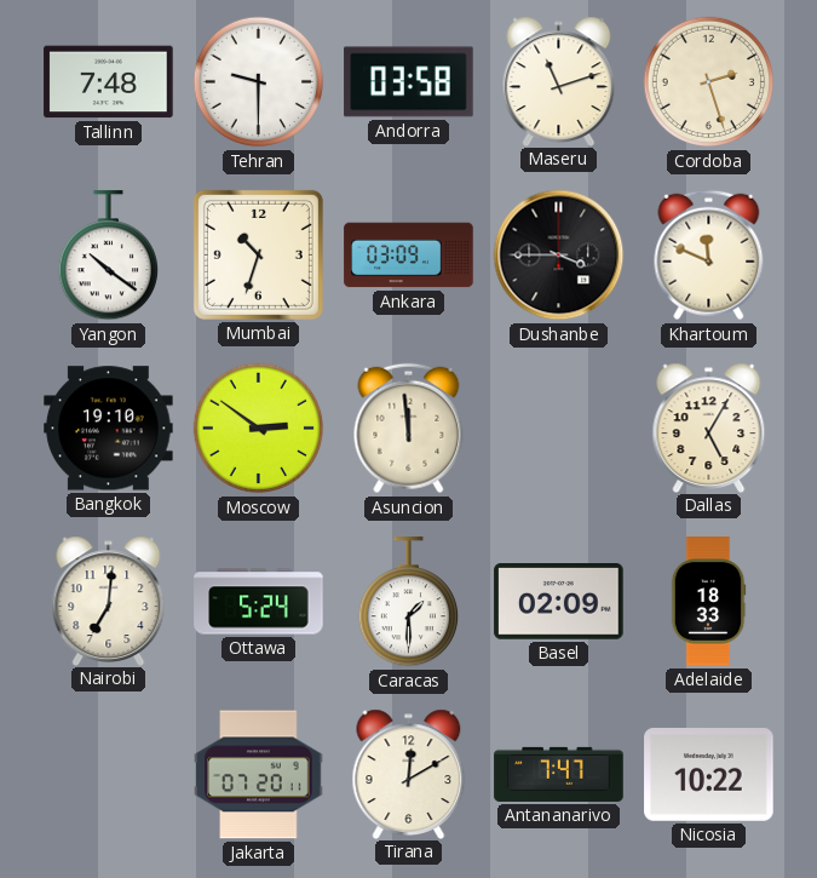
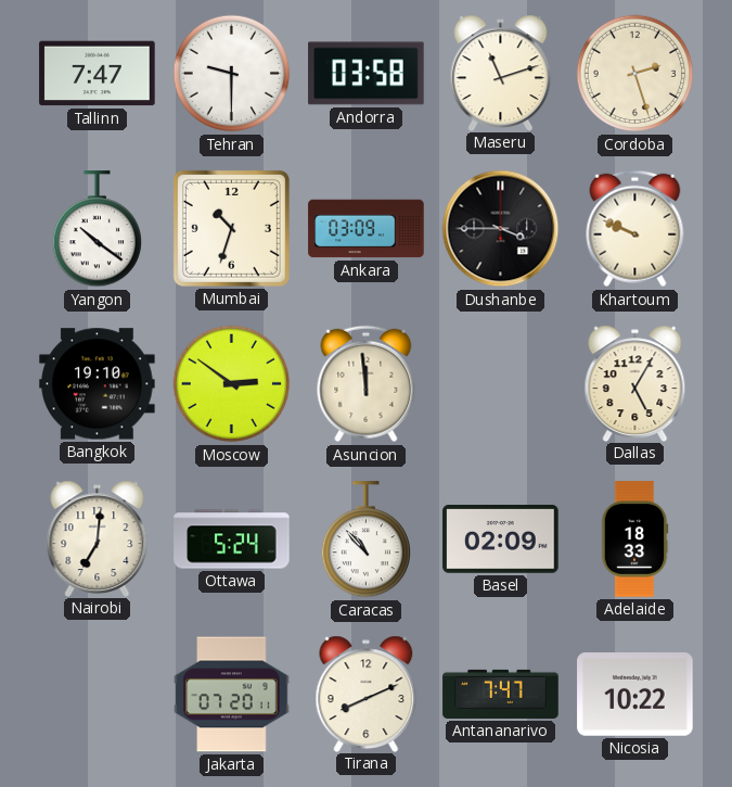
Tallinn: 7:48 -> 7:47
Khartoum: 11:49 -> 9:49
Caracas: 1:30 -> 10:53
Tirana: 12:10 -> 8:11
